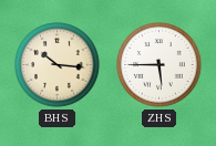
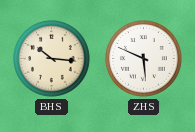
ZHS: 5:45 -> 5:49
